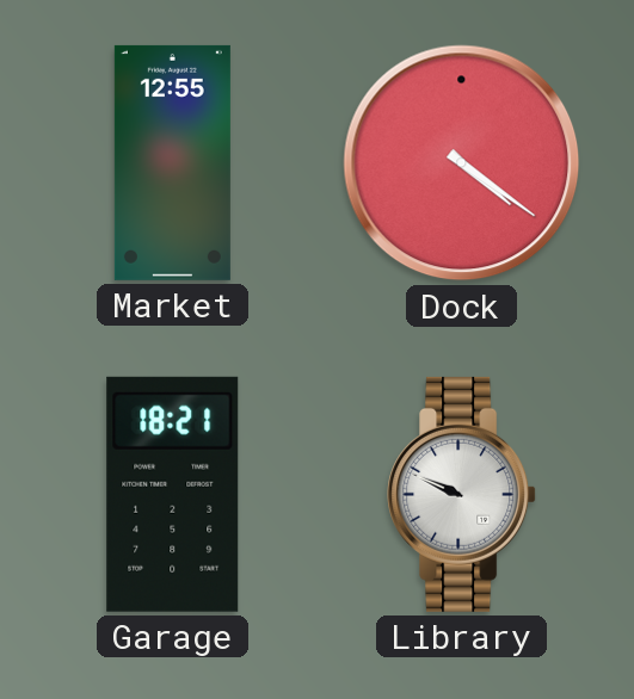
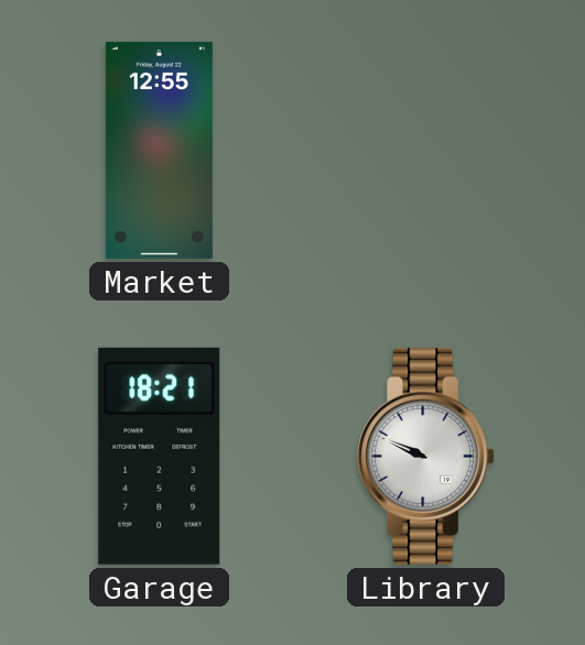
Dock: 4:21 -> none
